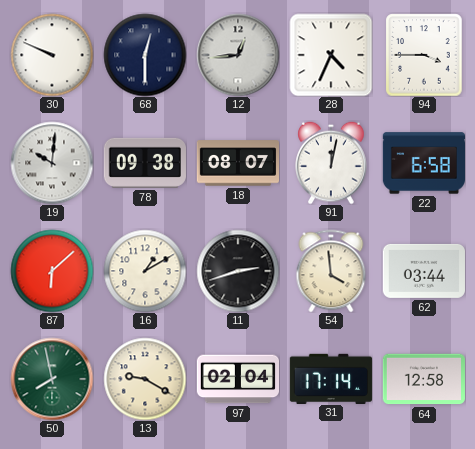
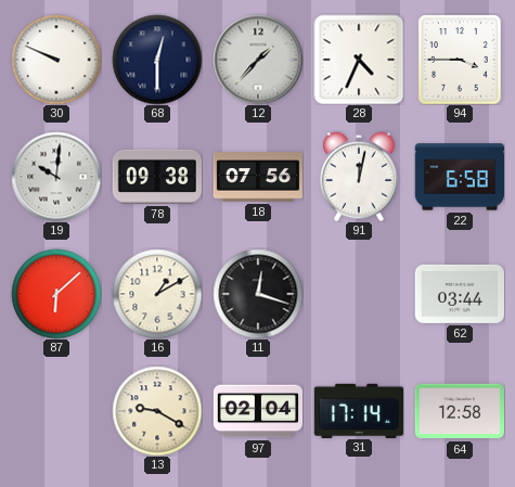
12: 12:44 -> 1:37
18: 08:07 -> 07:56
11: 2:42 -> 12:18
54: 3:59 -> none
50: 7:58 -> none
